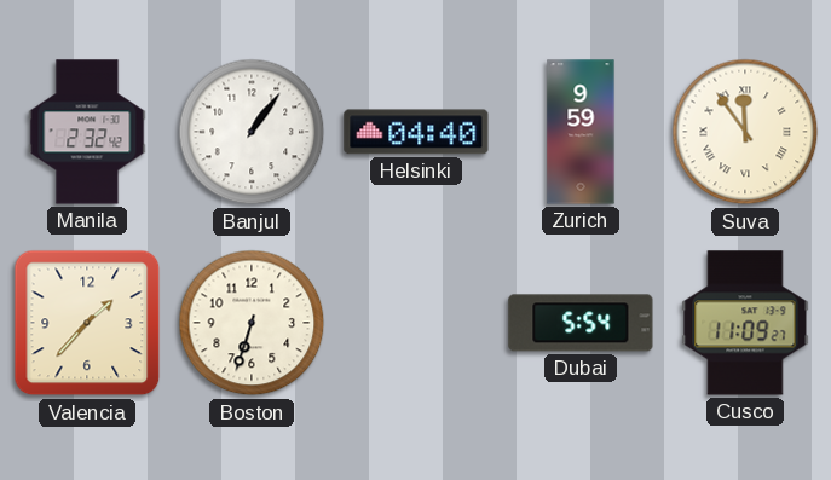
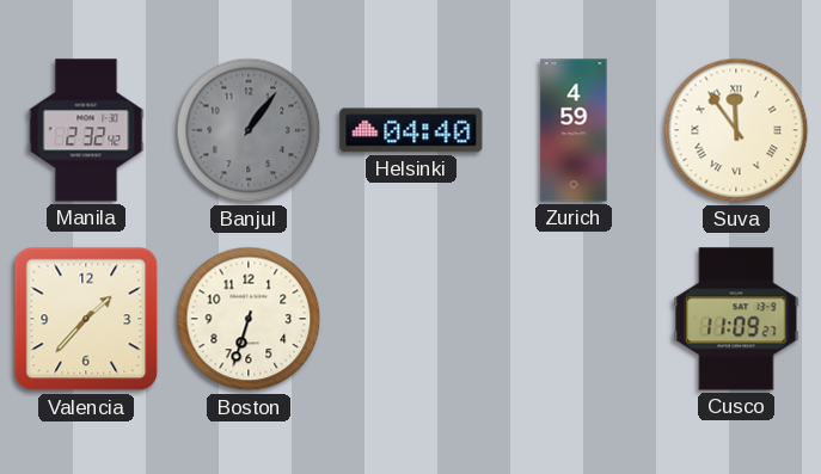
Banjul dial: white -> grey
Zurich: 9:59 -> 4:59
Dubai: 5:54 -> none
